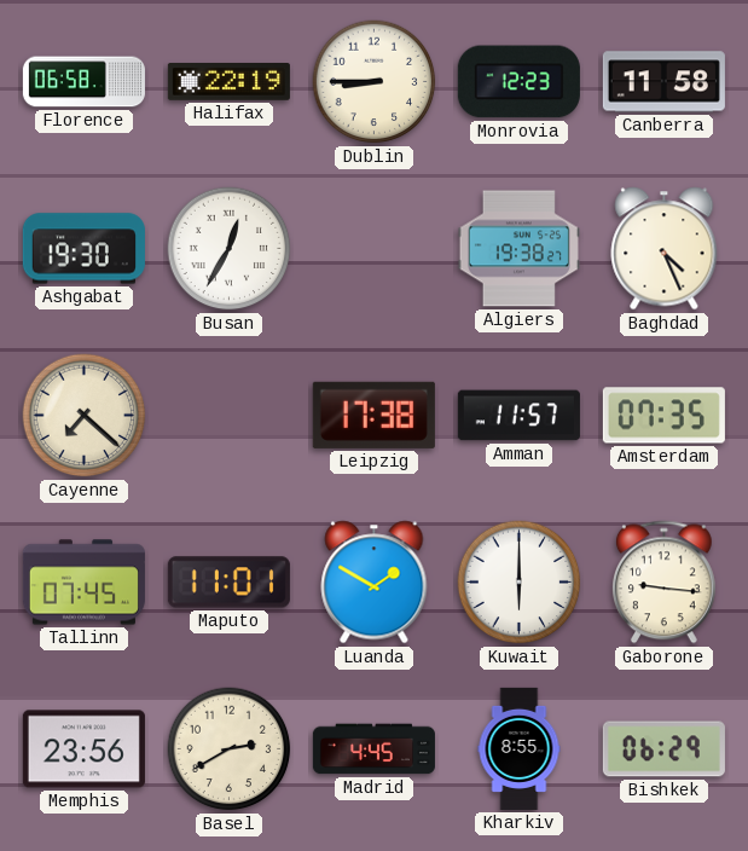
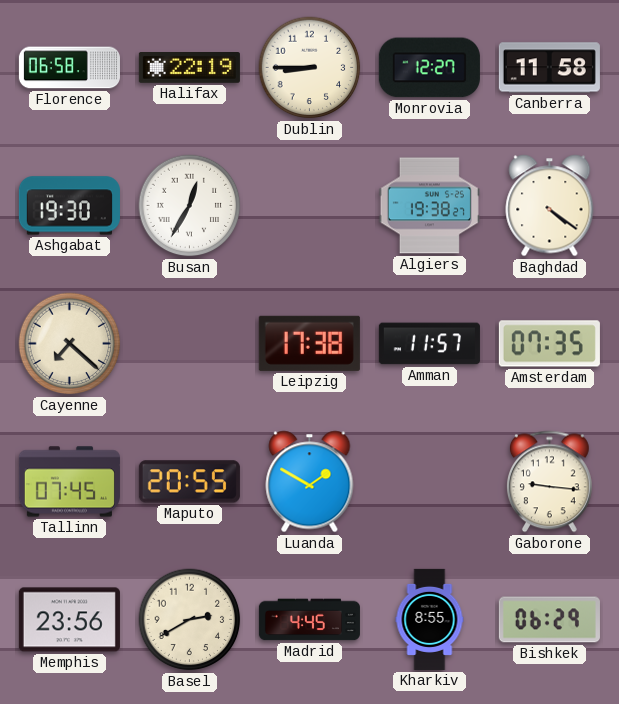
Monrovia: 12:23 -> 12:27
Baghdad: 4:26 -> 4:21
Maputo: 11:01 -> 20:55
Kuwait: 6:00 -> none
